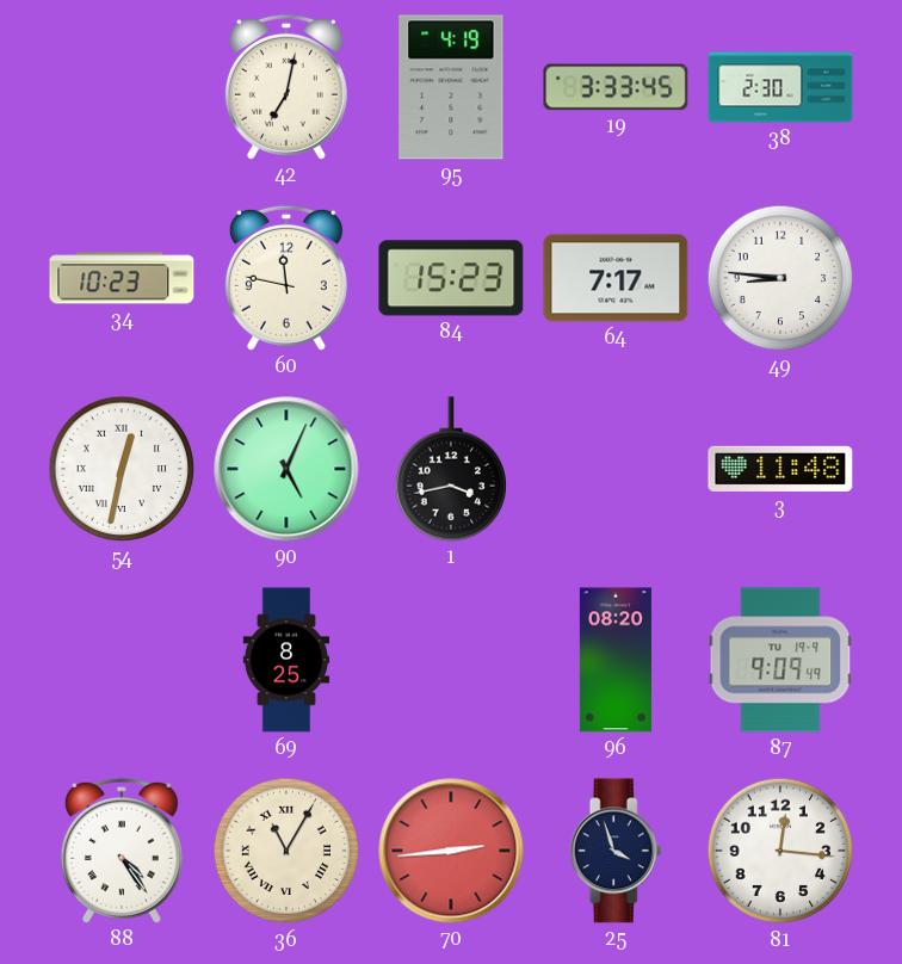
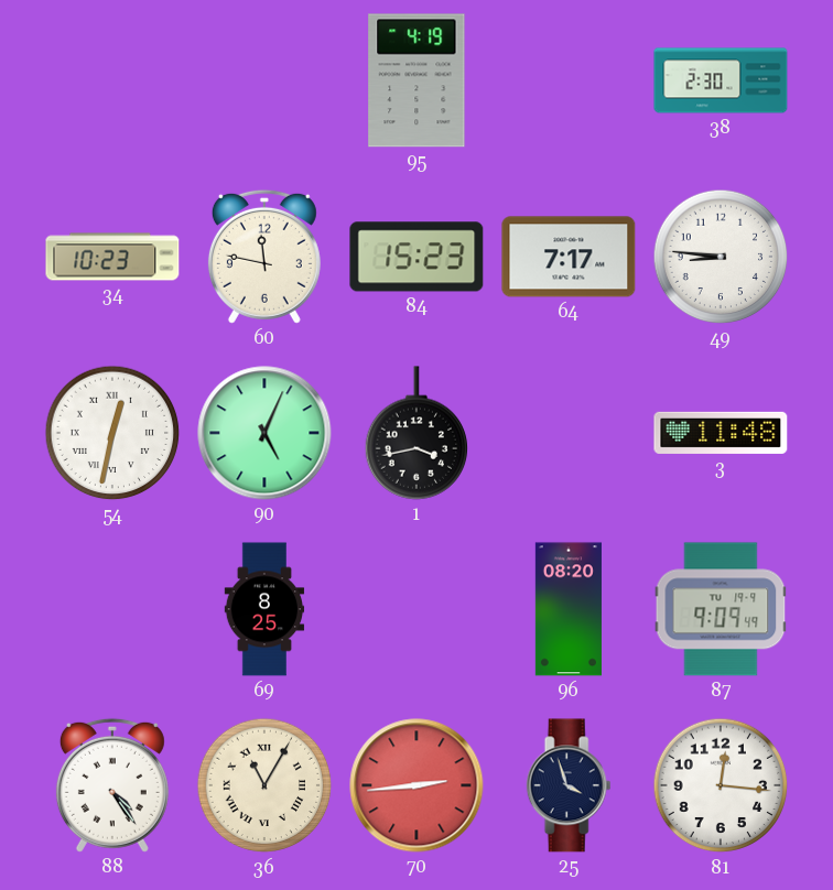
42: 7:02 -> none
19: 3:33 -> none
